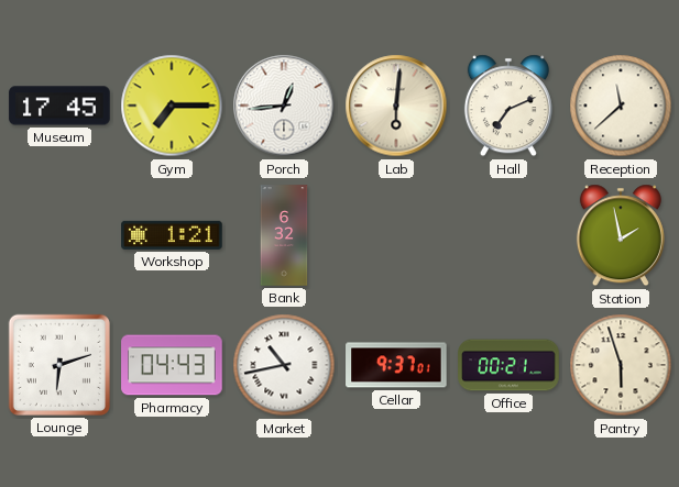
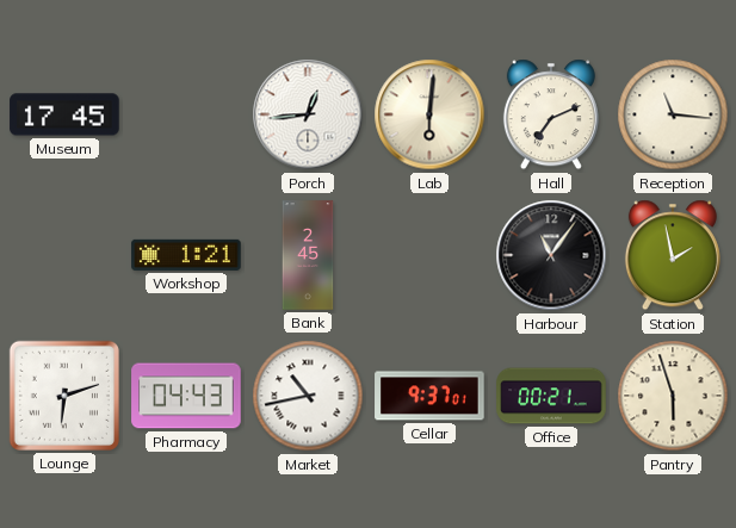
Gym: 7:15 -> none
Reception: 11:38 -> 11:16
Bank: 6:32 -> 2:45
Harbour: none -> 11:06
